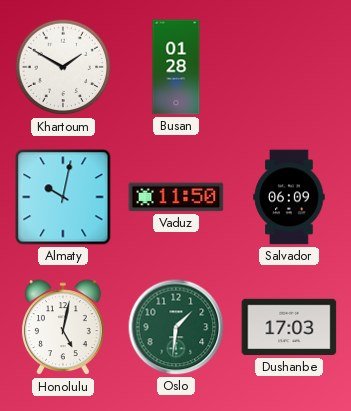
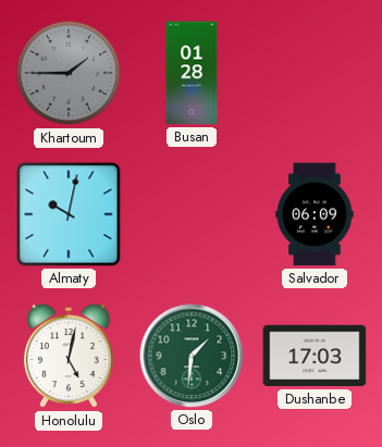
Khartoum: 1:50 -> 1:45
Khartoum dial: white -> grey
Vaduz: 11:50 -> none
